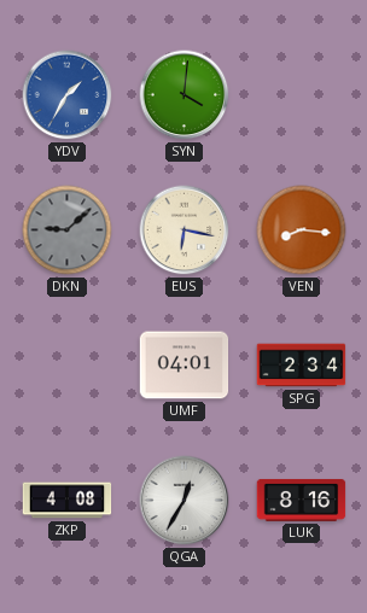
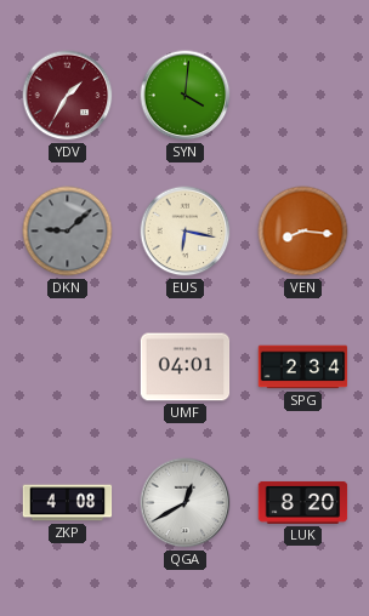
YDV dial: blue -> burgundy
QGA: 12:35 -> 12:40
LUK: 8:16 -> 8:20
